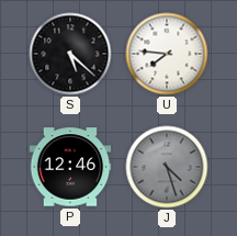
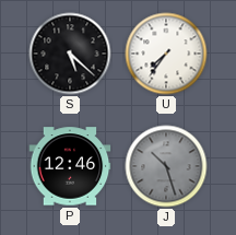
U: 7:46 -> 7:36
J: 4:27 -> 10:27
